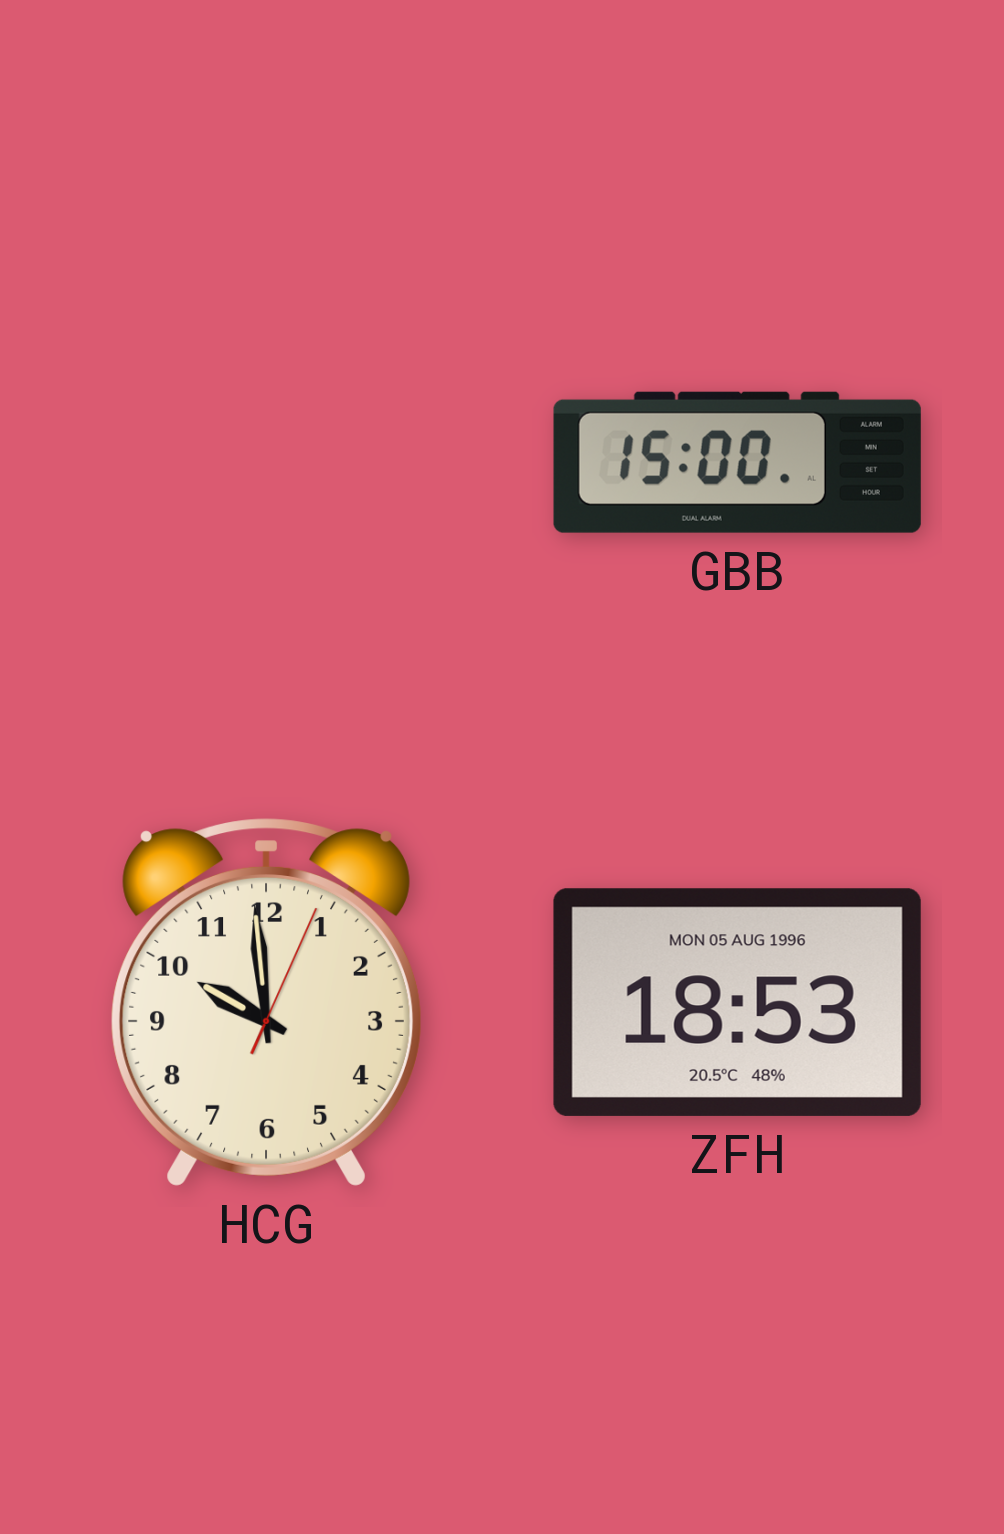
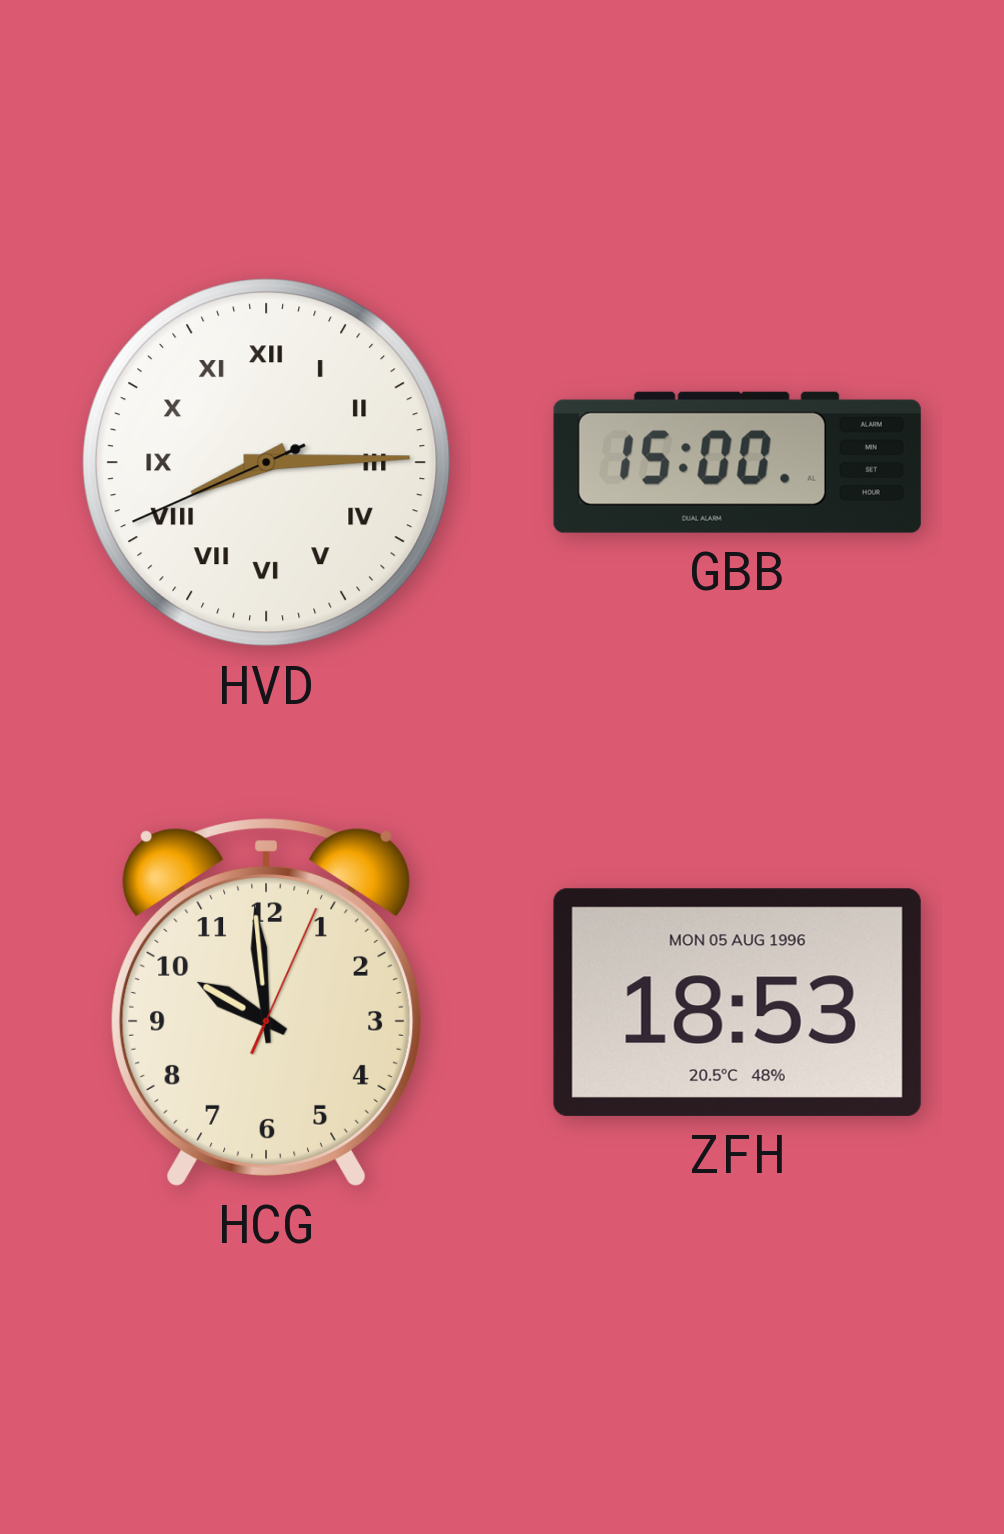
HVD: none -> 8:14
